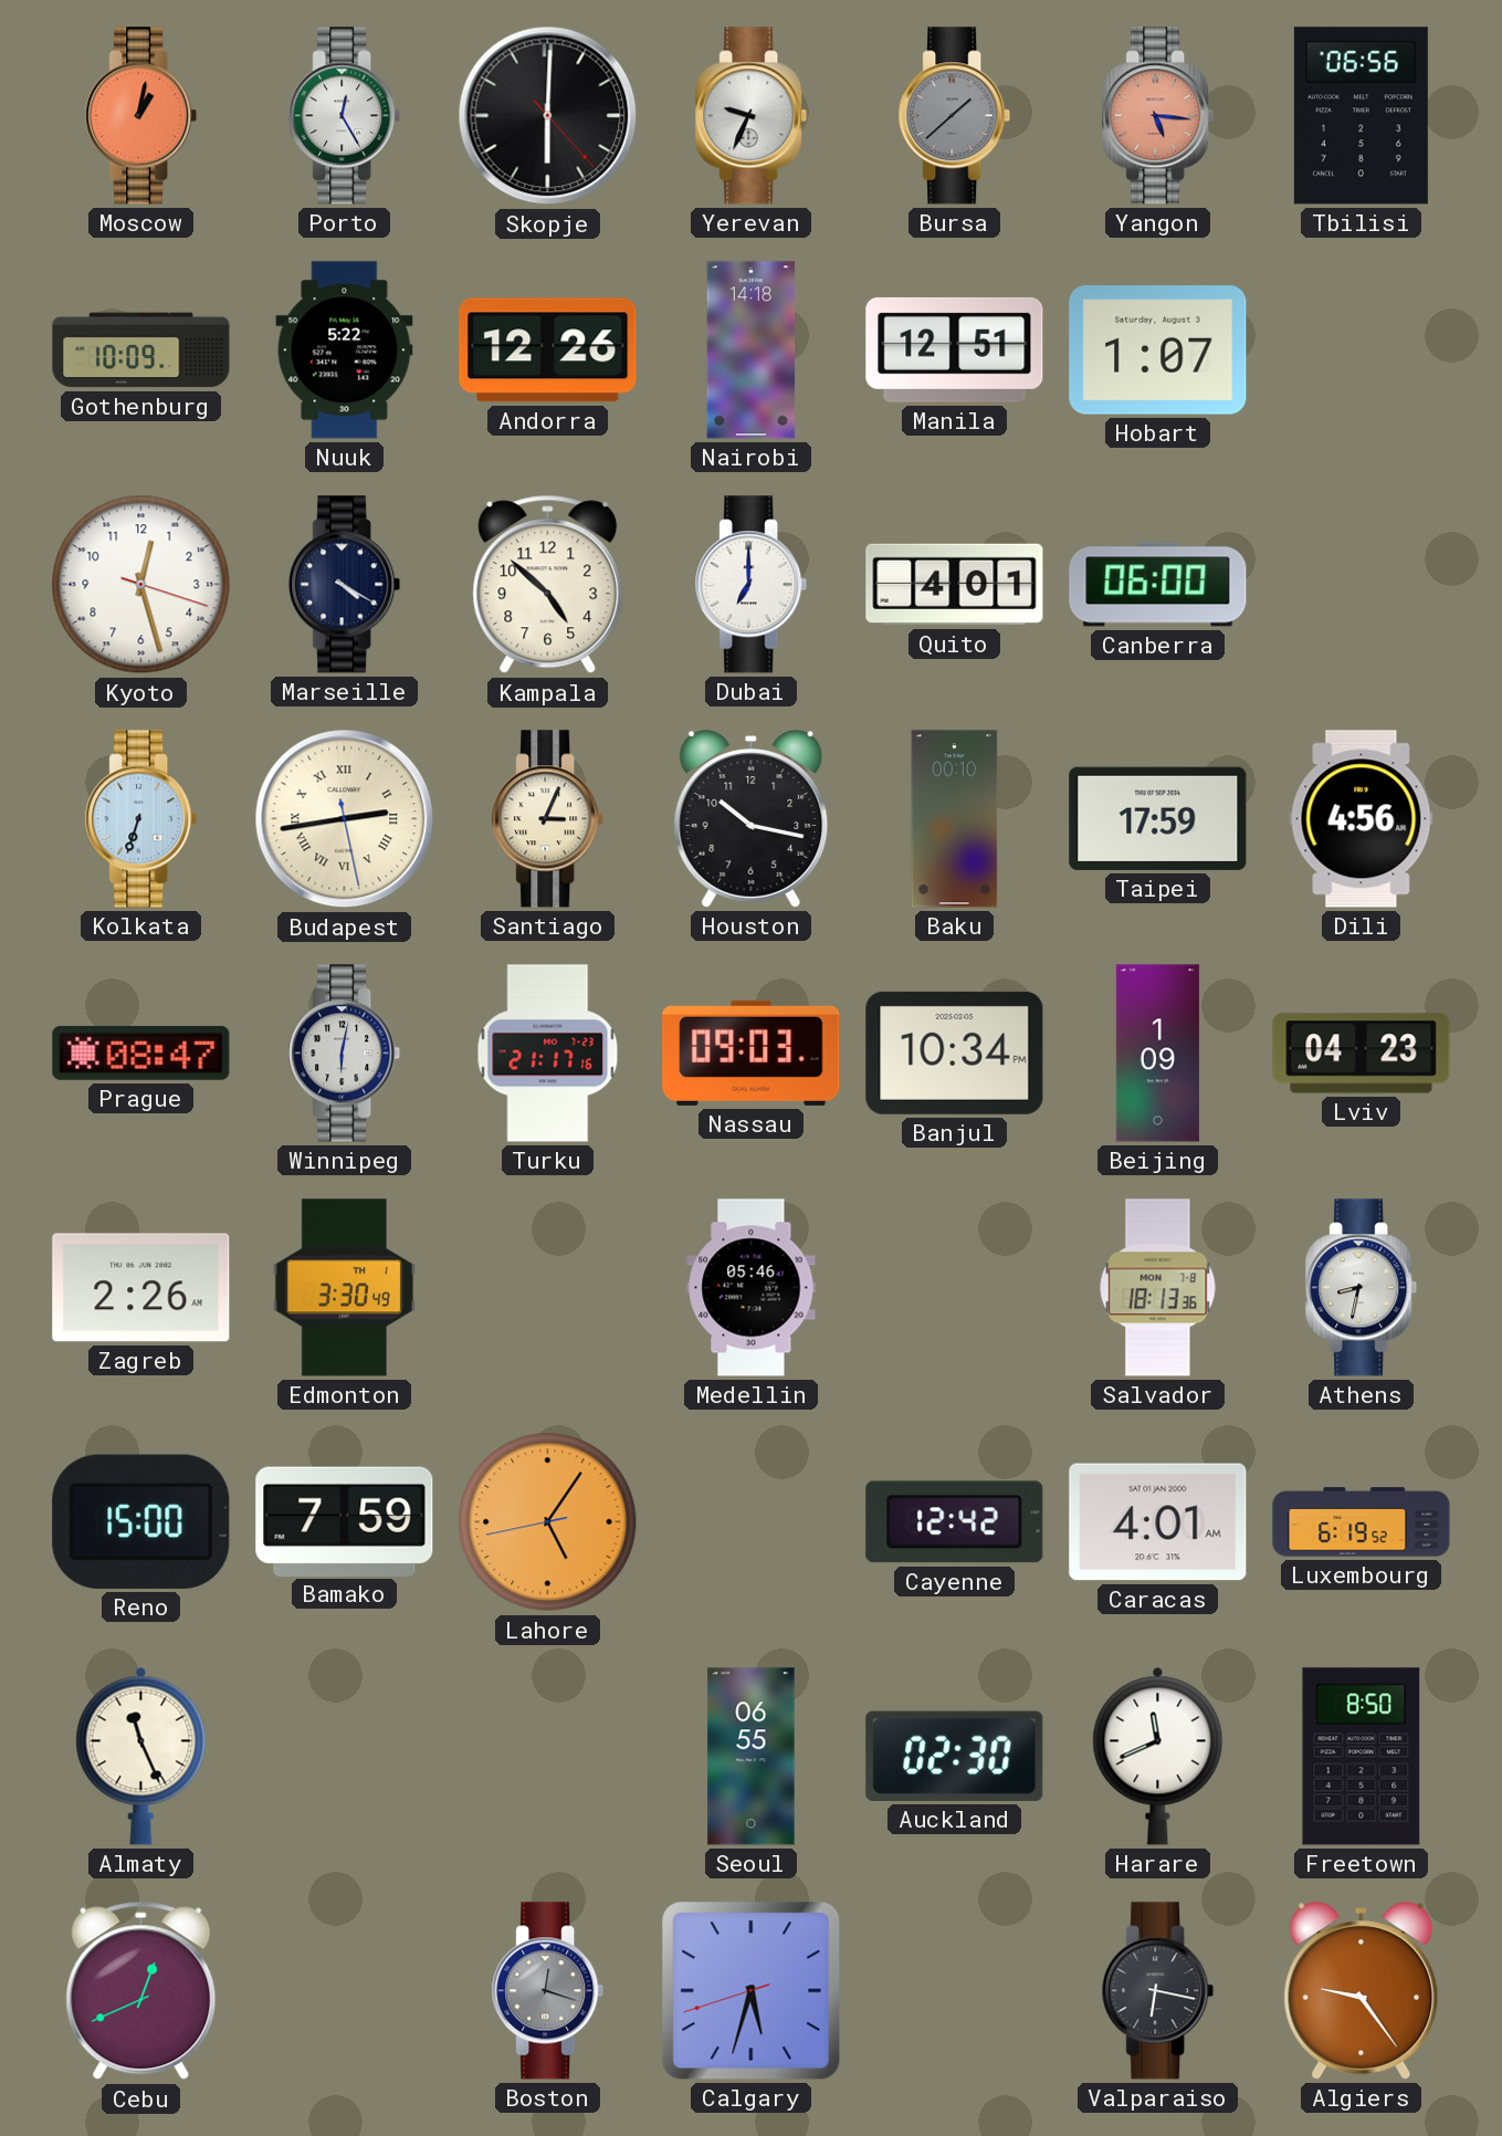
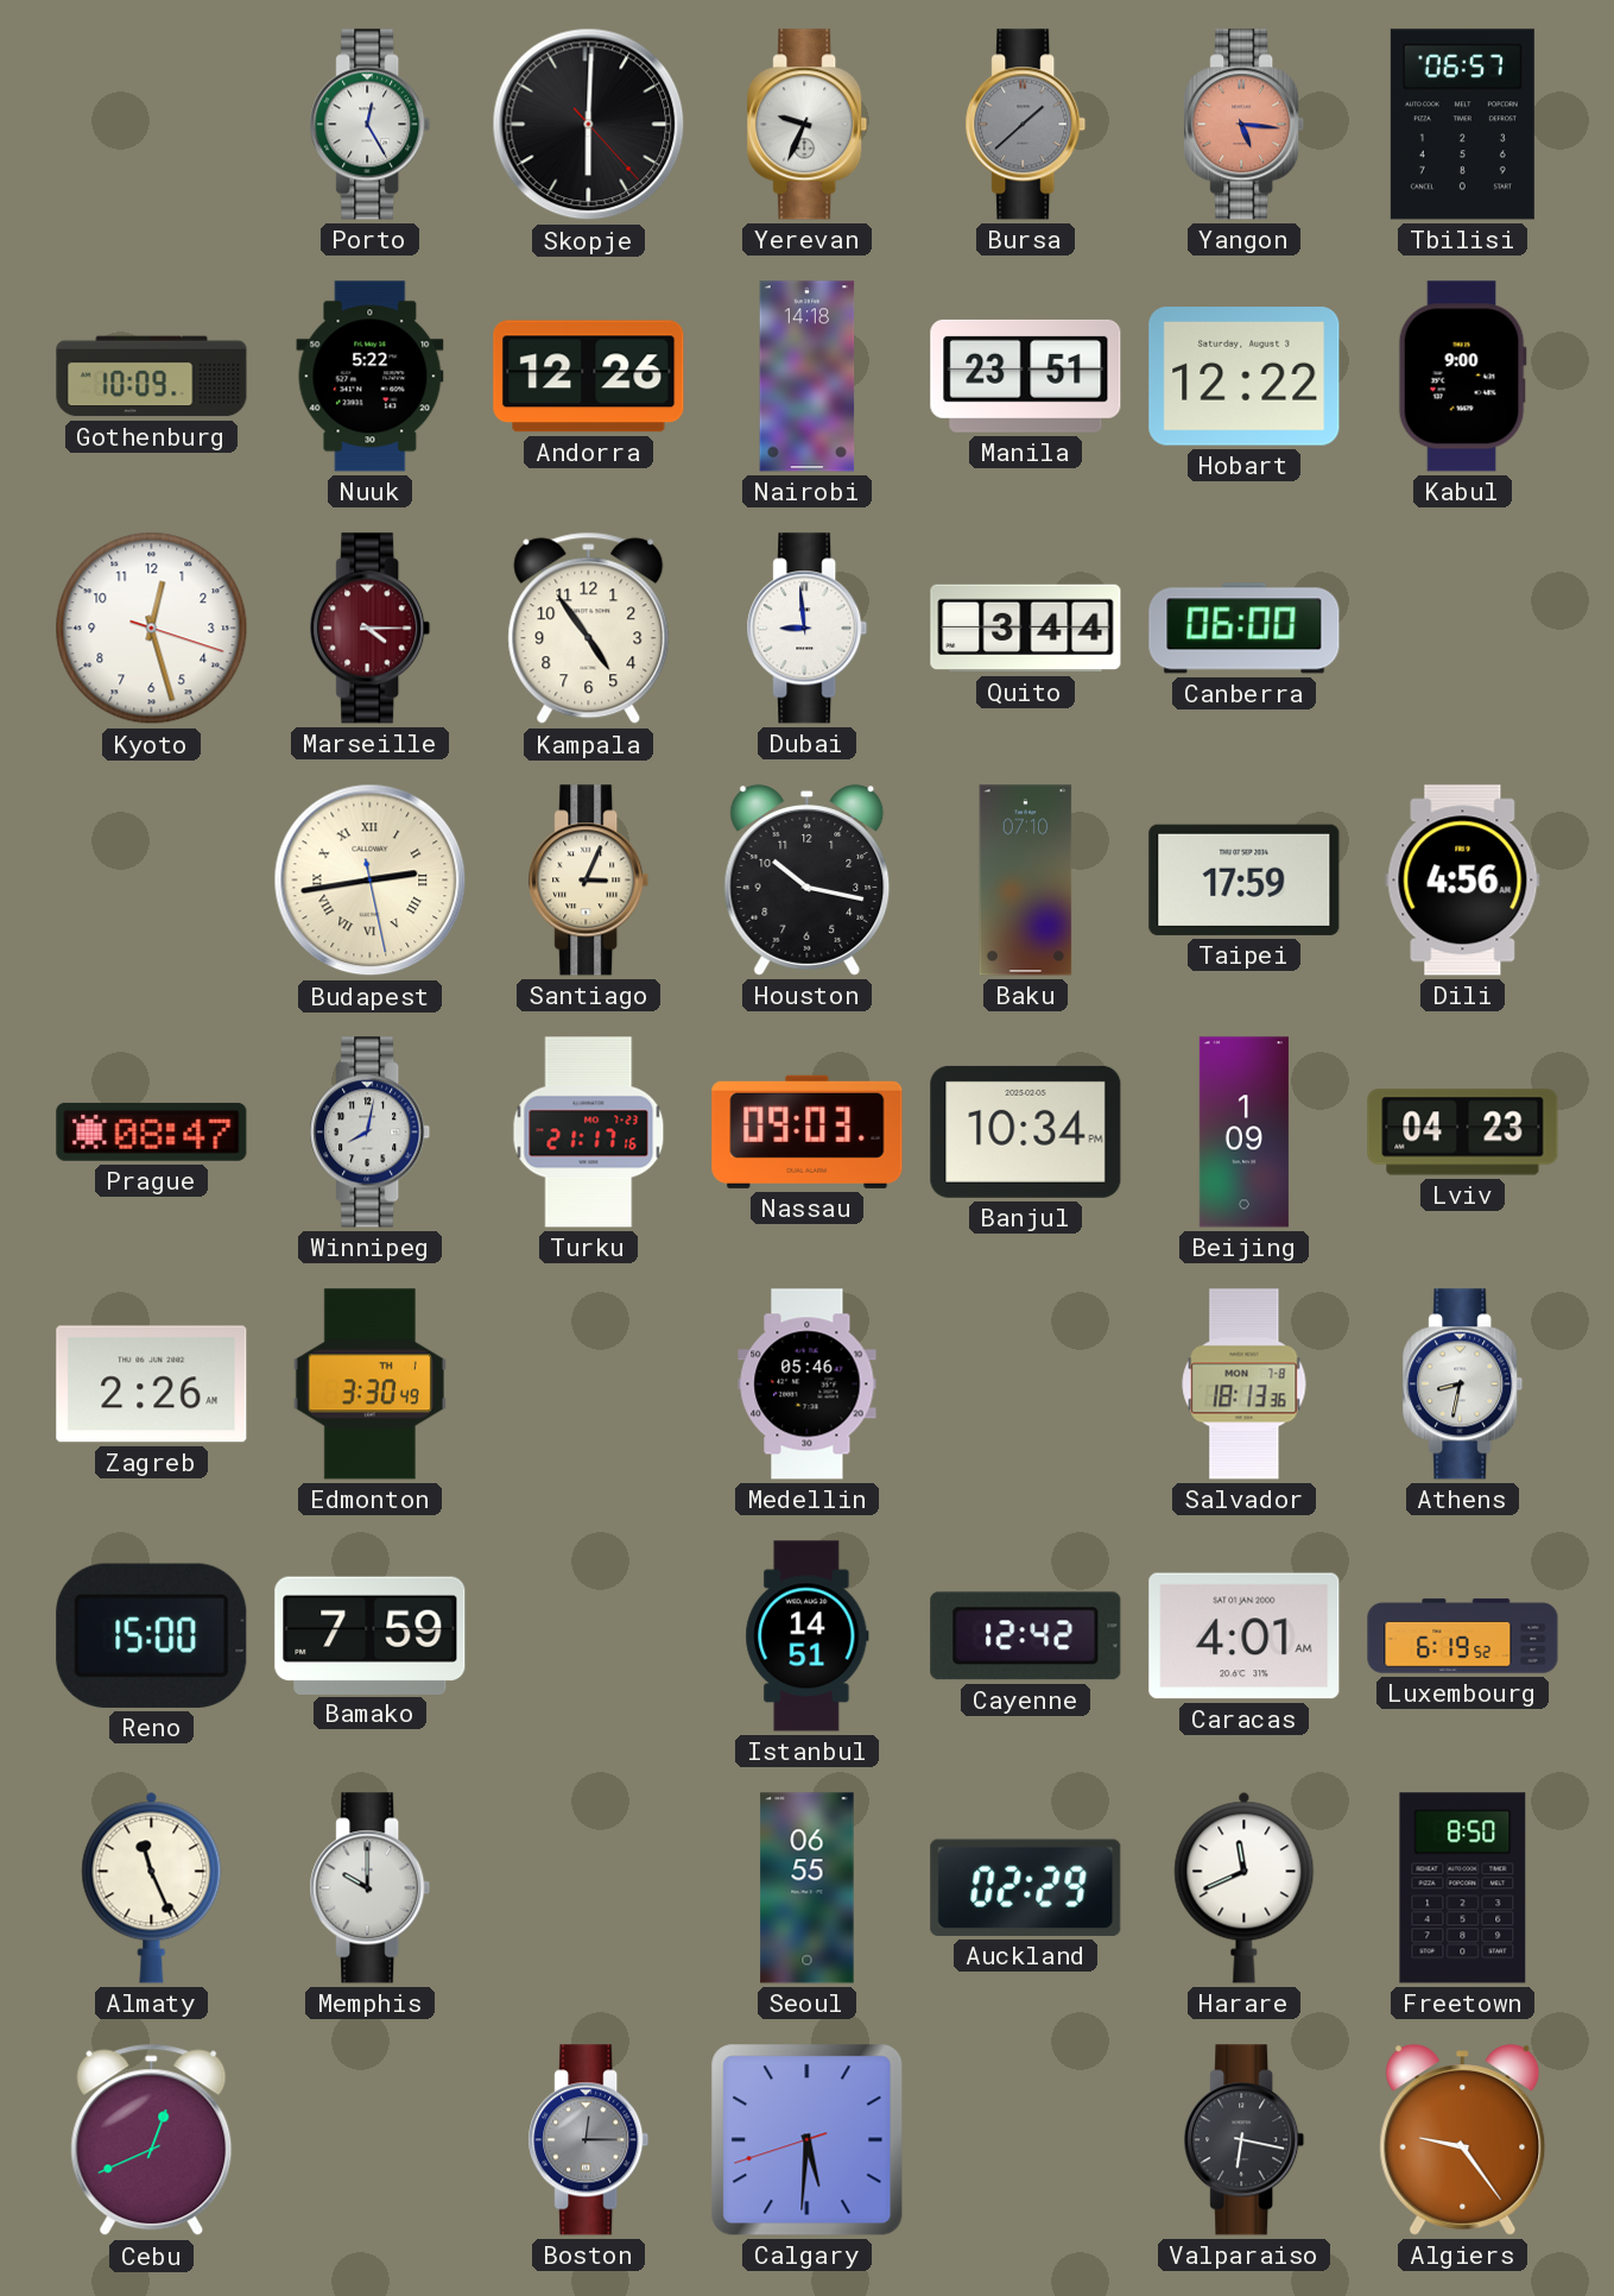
Moscow: 1:02 -> none
Tbilisi: 06:56 -> 06:57
Manila: 12:51 -> 23:51
Hobart: 1:07 -> 12:22
Kabul: none -> 9:00
Marseille: 4:20 -> 4:15
Marseille dial: navy -> burgundy
Kampala: 4:52 -> 4:54
Dubai: 7:00 -> 8:59
Quito: 4:01 -> 3:44
Kolkata: 6:33 -> none
Baku: 00:10 -> 07:10
Winnipeg: 6:02 -> 8:02
Lahore: 5:05 -> none
Istanbul: none -> 14:51
Memphis: none -> 10:00
Auckland: 02:30 -> 02:29
Boston: 12:18 -> 12:15
Calgary: 5:32 -> 5:30
